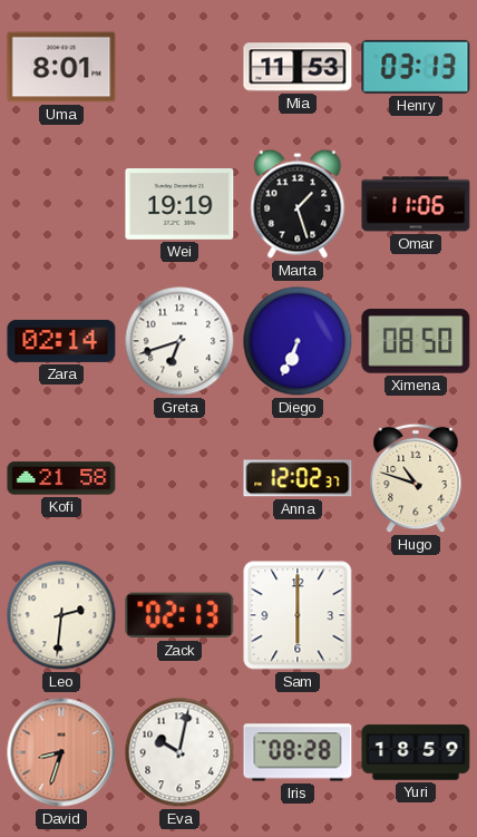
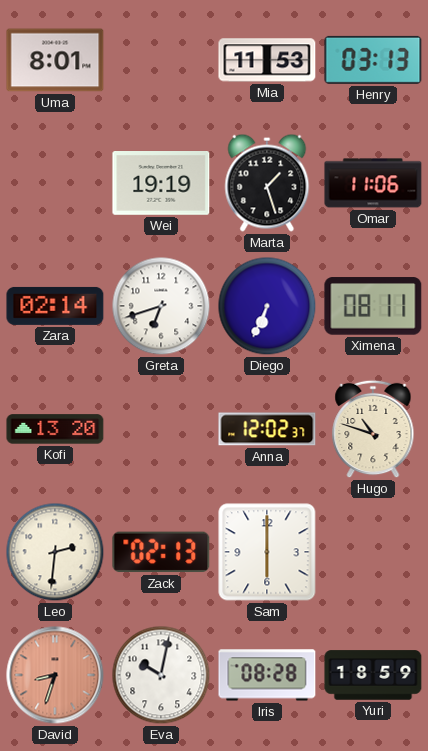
Ximena: 08:50 -> 08:11
Kofi: 21:58 -> 13:20
